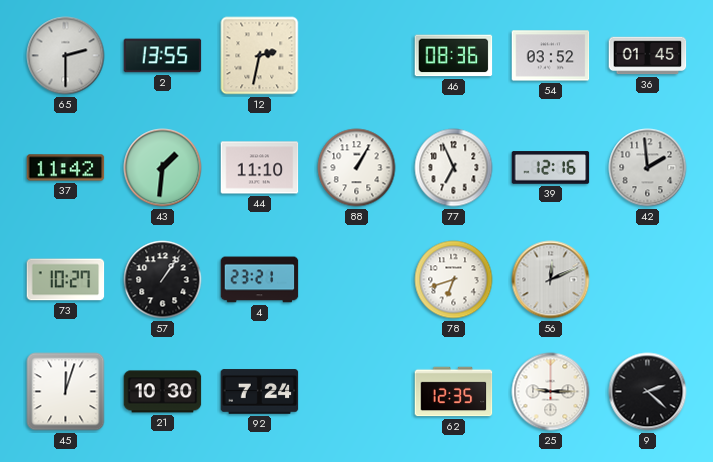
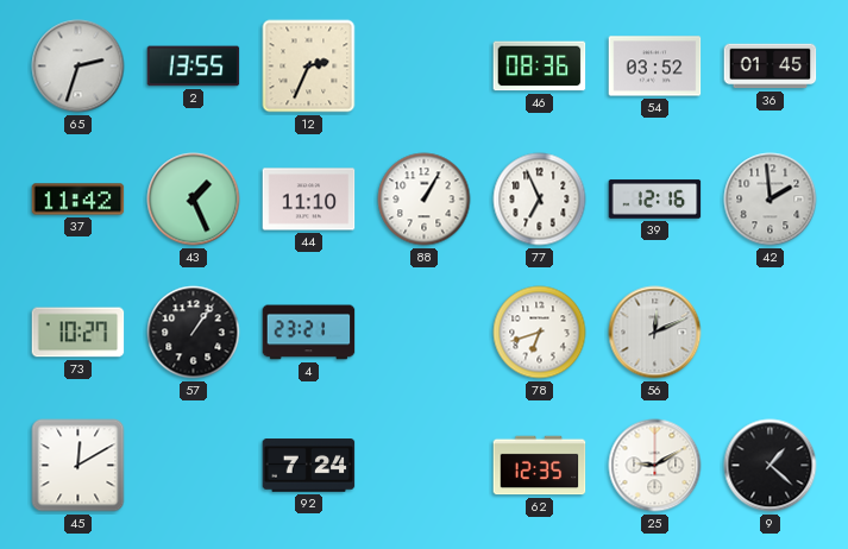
65: 2:30 -> 2:33
12: 2:32 -> 2:34
43: 1:31 -> 1:26
45: 12:03 -> 12:10
21: 10:30 -> none
25: 9:15 -> 9:10
9: 2:22 -> 1:22
